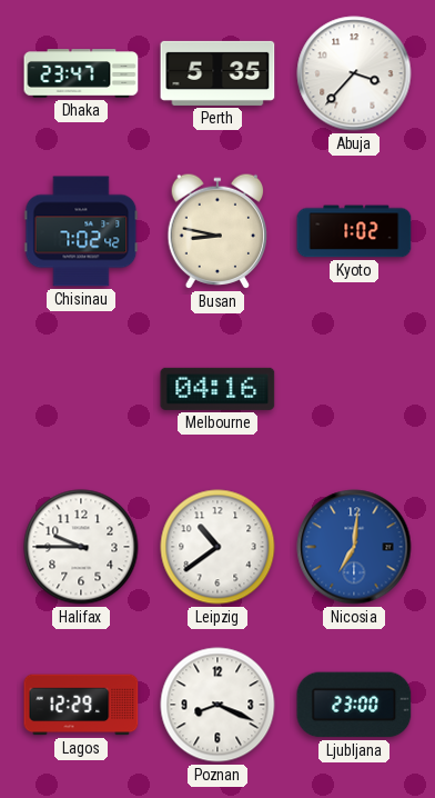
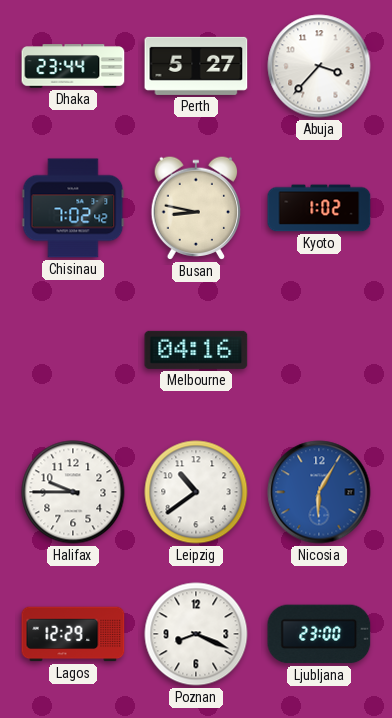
Dhaka: 23:47 -> 23:44
Perth: 5:35 -> 5:27
Nicosia: 7:01 -> 6:05
